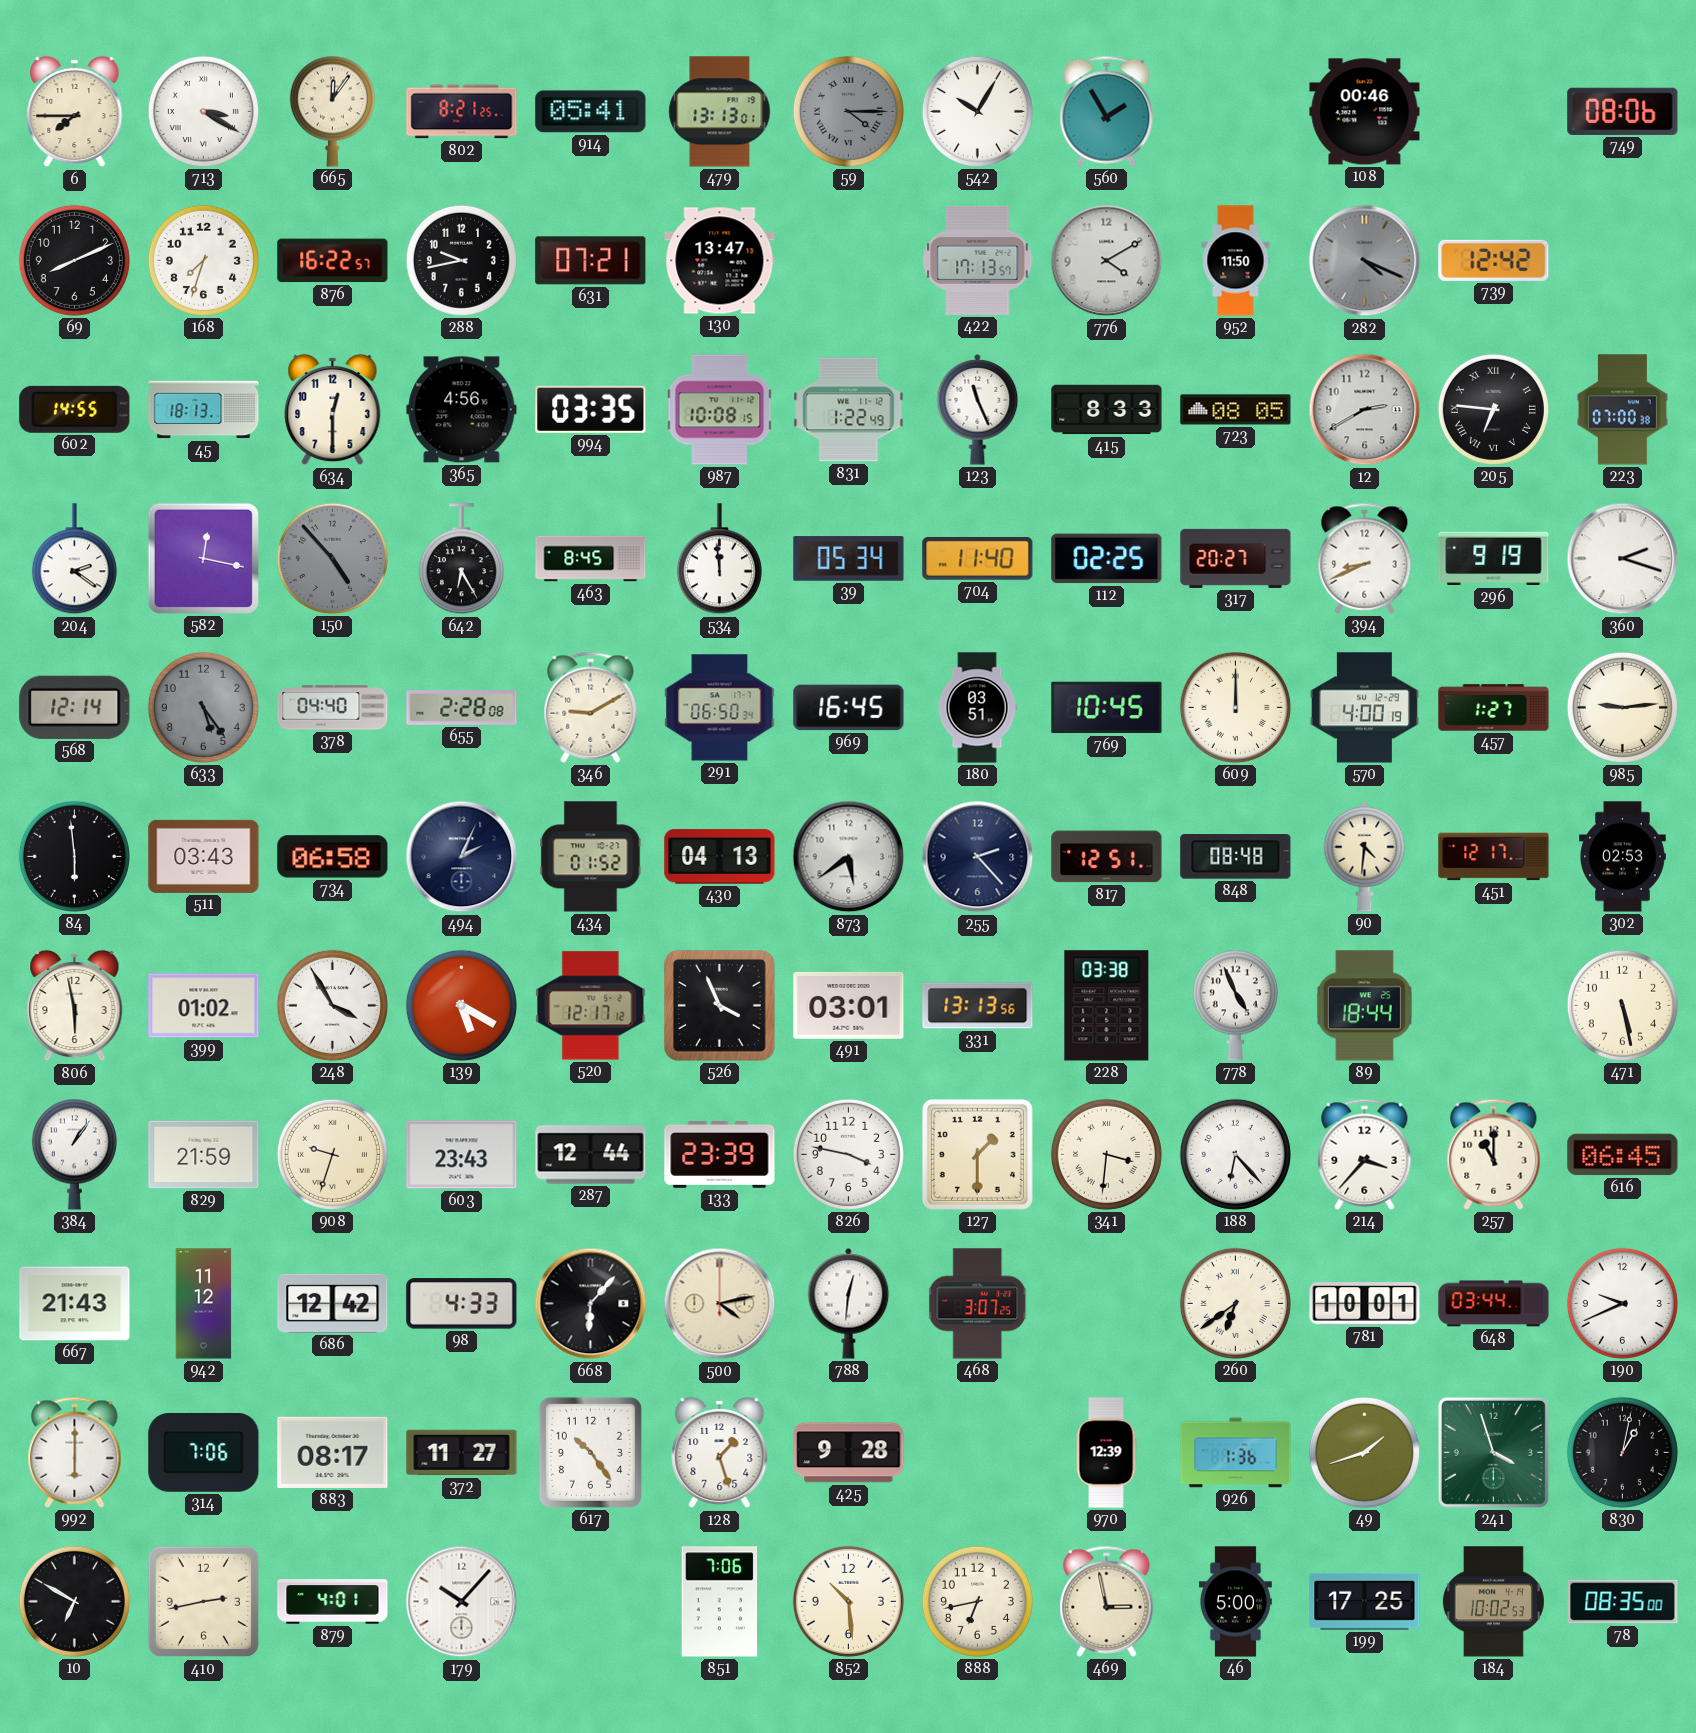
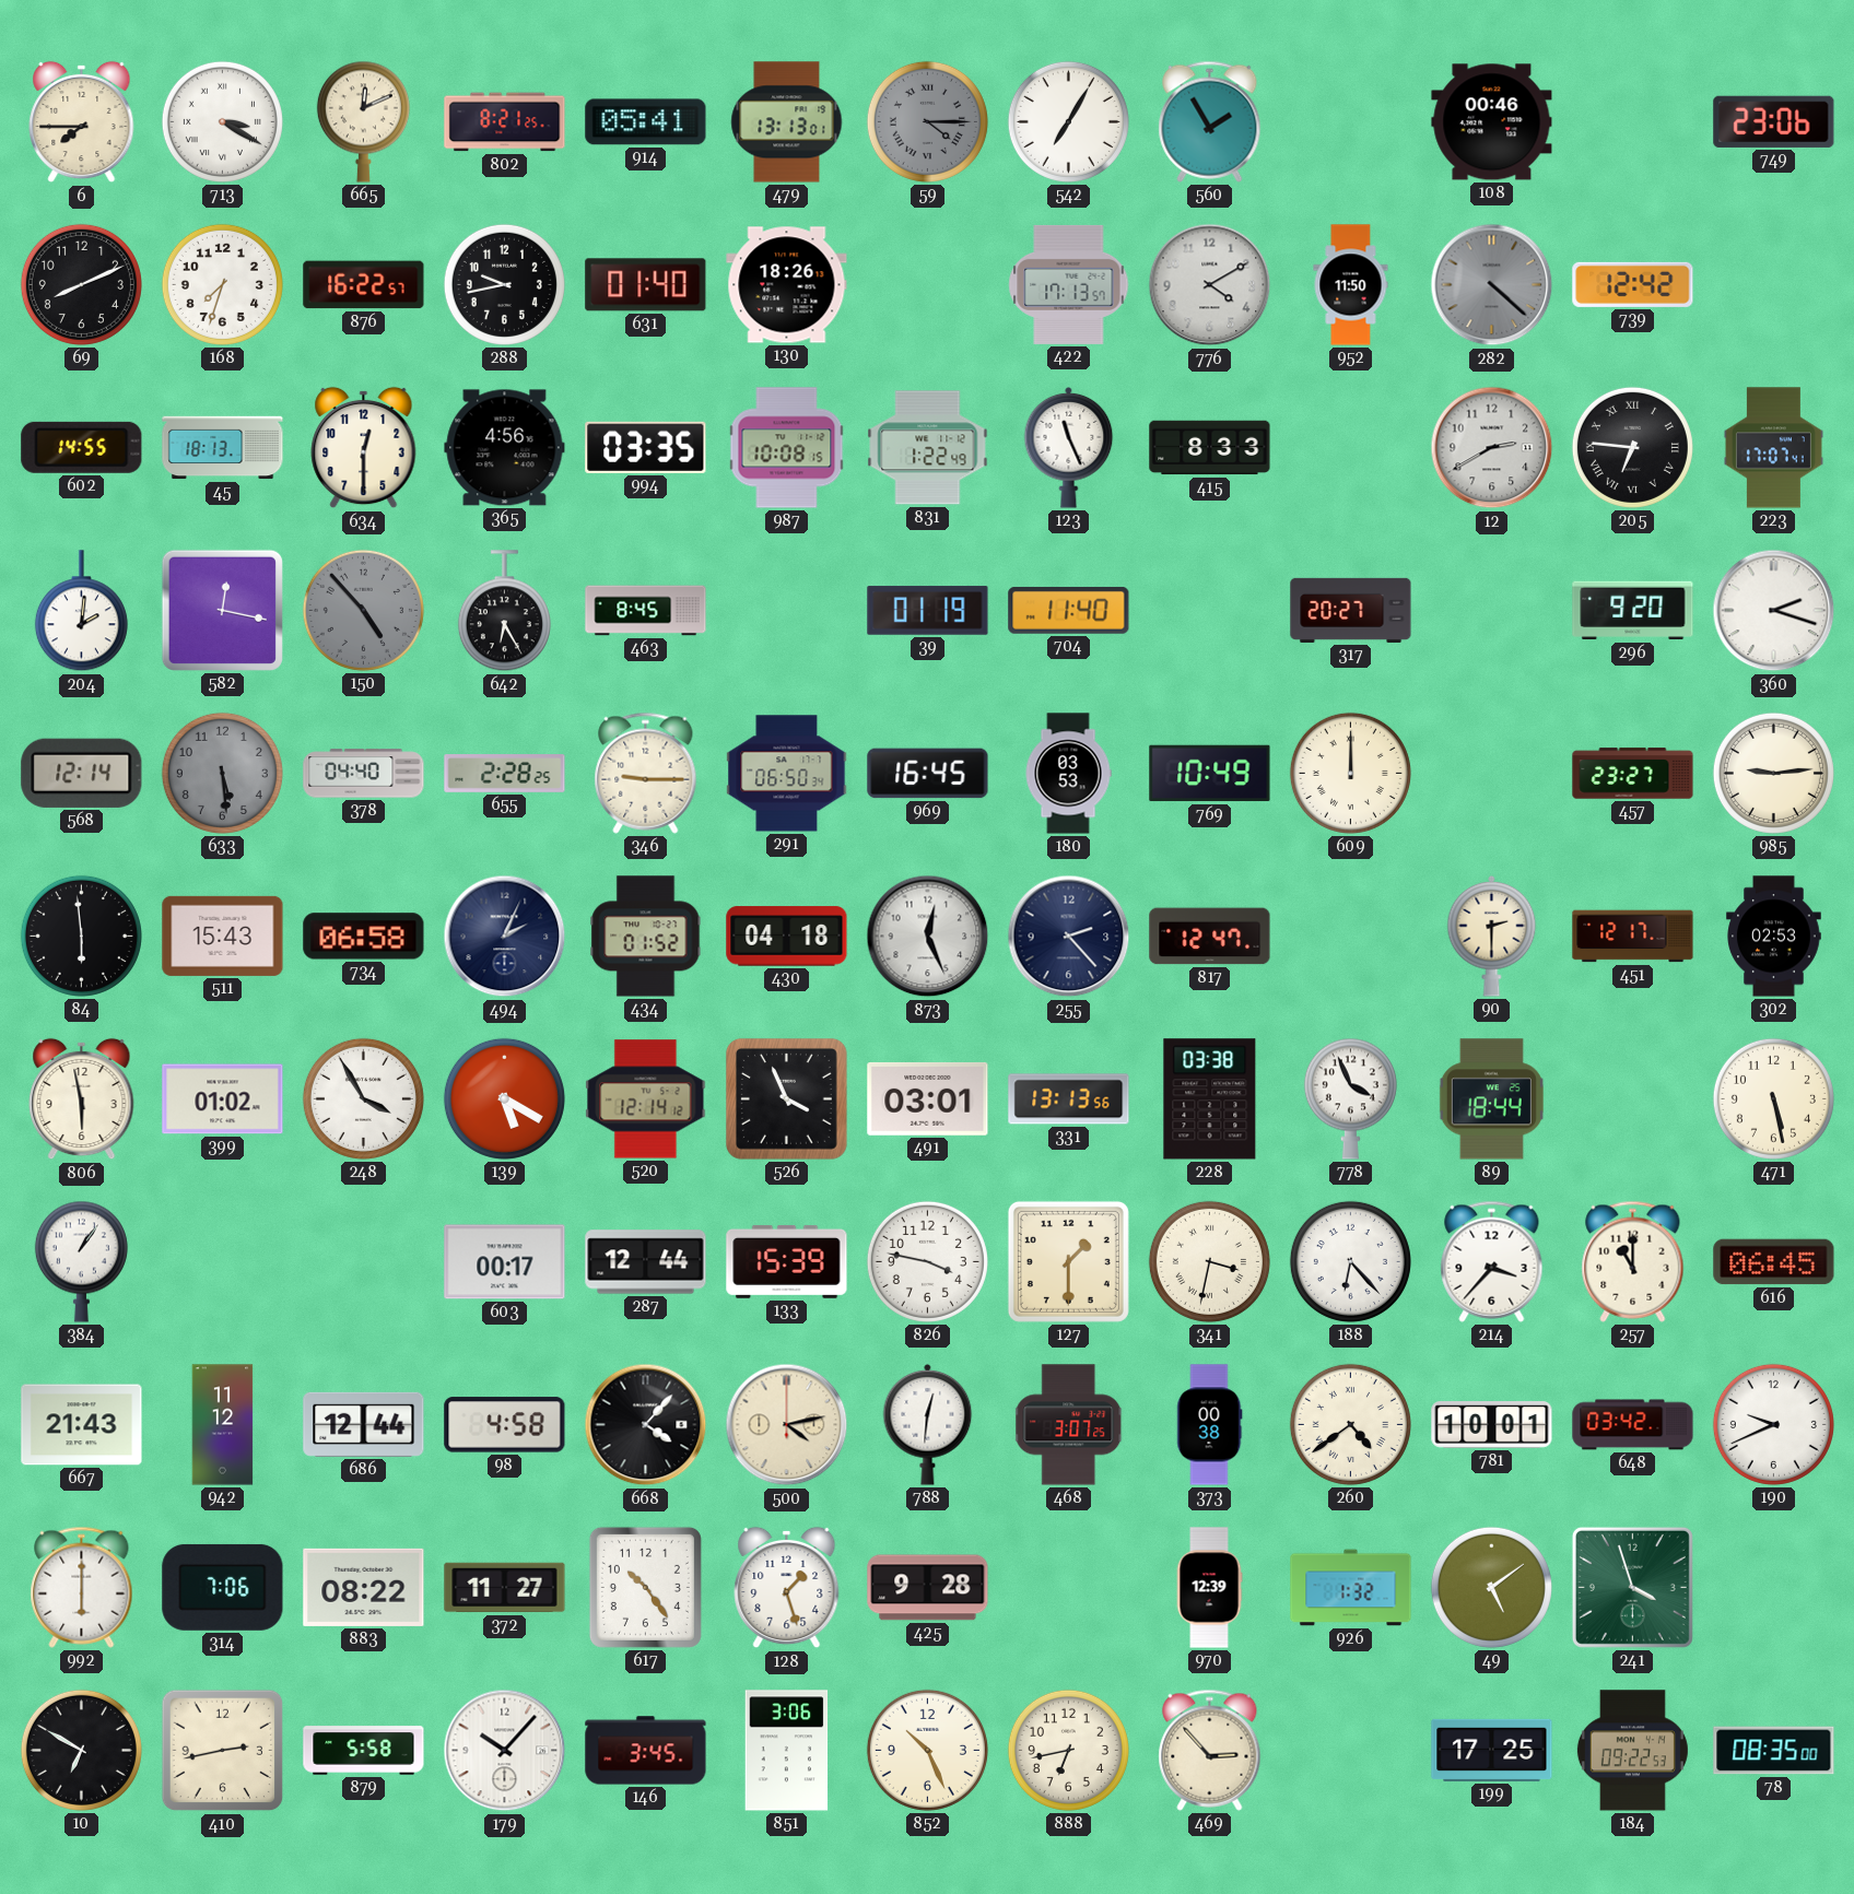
665: 12:06 -> 12:11
542: 10:05 -> 7:05
749: 08:06 -> 23:06
631: 07:21 -> 01:40
130: 13:47 -> 18:26
282: 4:19 -> 4:22
723: 08:05 -> none
223: 07:00 -> 17:07
204: 2:21 -> 2:01
534: 11:59 -> none
39: 05:34 -> 01:19
112: 02:25 -> none
394: 8:41 -> none
296: 9:19 -> 9:20
633: 5:24 -> 5:29
655: 2:28:08 -> 2:28:25
346: 9:10 -> 9:15
180: 03:51 -> 03:53
769: 10:45 -> 10:49
570: 4:00 -> none
457: 1:27 -> 23:27
511: 03:43 -> 15:43
430: 04:13 -> 04:18
873: 5:39 -> 12:26
817: 12:51 -> 12:47
848: 08:48 -> none
90: 4:31 -> 2:30
520: 12:17 -> 12:14
778: 4:56 -> 3:56
829: 21:59 -> none
908: 9:33 -> none
603: 23:43 -> 00:17
133: 23:39 -> 15:39
341: 3:31 -> 3:32
686: 12:42 -> 12:44
98: 4:33 -> 4:58
668: 6:07 -> 4:07
373: none -> 00:38
260: 6:39 -> 4:39
648: 03:44 -> 03:42
883: 08:17 -> 08:22
926: 1:36 -> 1:32
49: 1:42 -> 5:09
830: 1:02 -> none
879: 4:01 -> 5:58
146: none -> 3:45
851: 7:06 -> 3:06
852: 10:29 -> 10:26
469: 2:58 -> 2:53
46: 5:00 -> none
184: 10:02 -> 09:22
